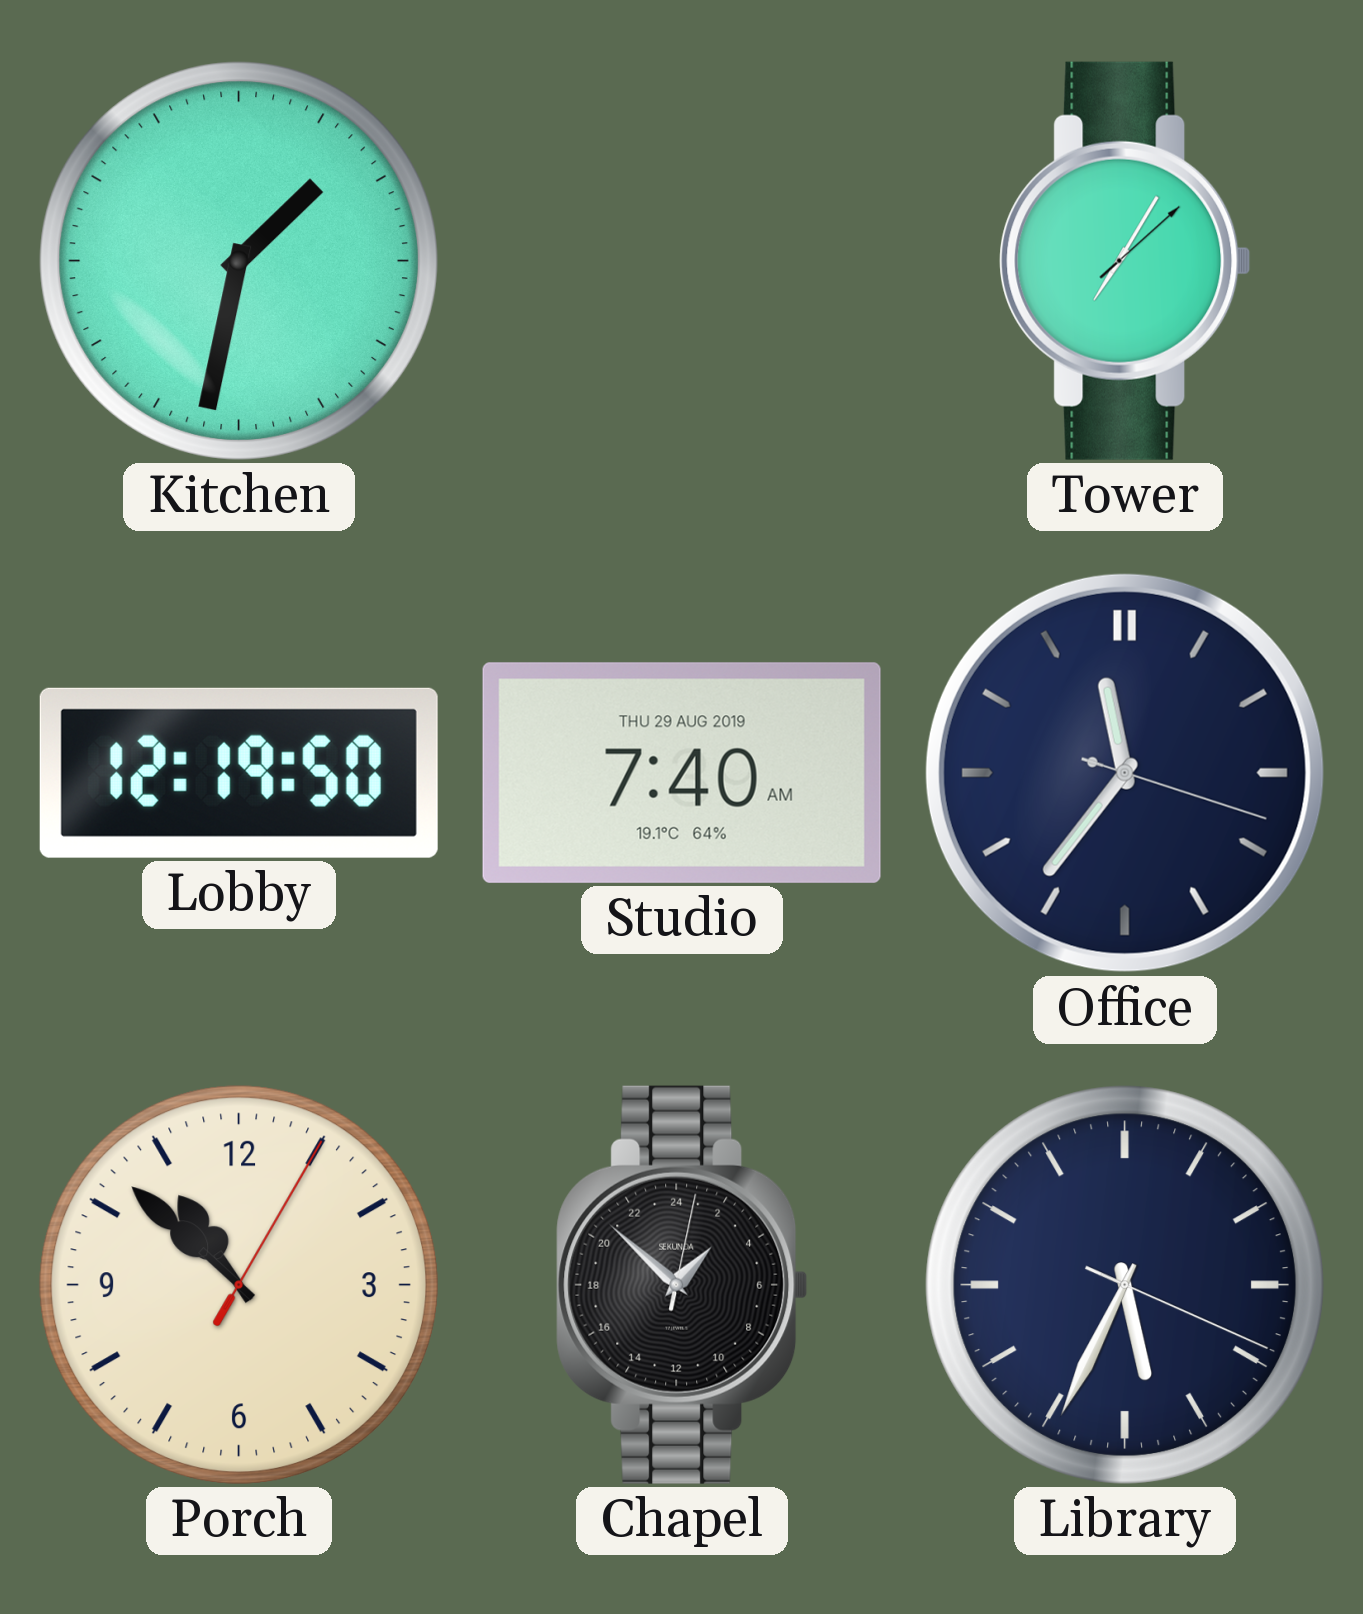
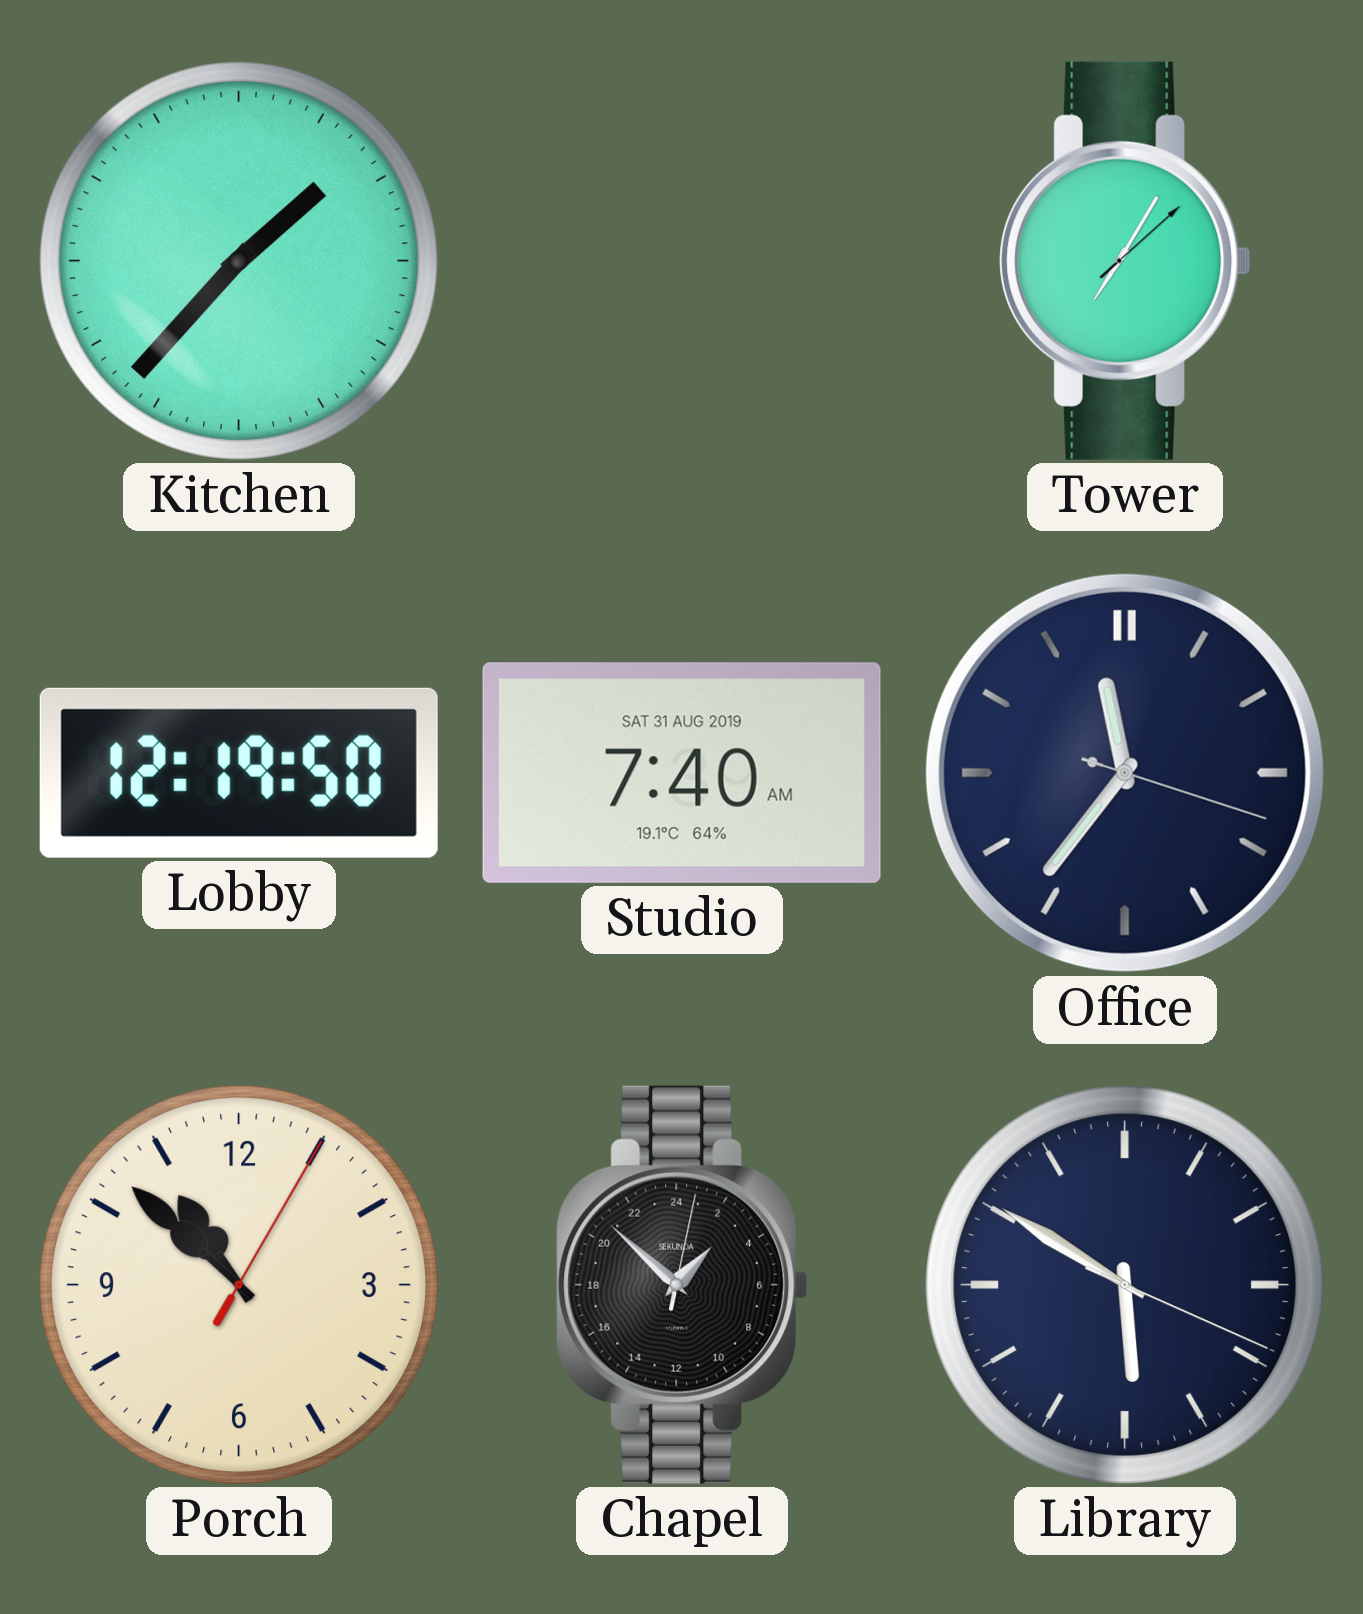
Kitchen: 1:32 -> 1:37
Studio date: THU 29 AUG 2019 -> SAT 31 AUG 2019
Library: 5:34 -> 5:50
